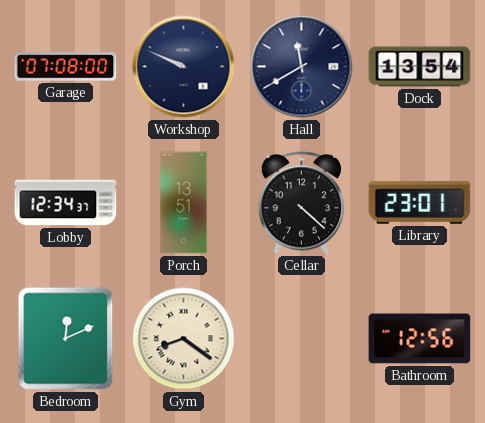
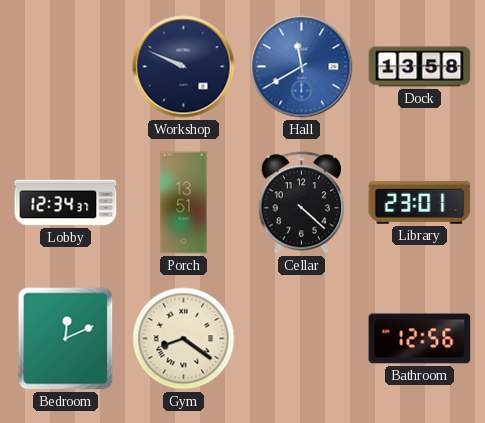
Garage: 07:08 -> none
Hall dial: navy -> blue
Dock: 13:54 -> 13:58
